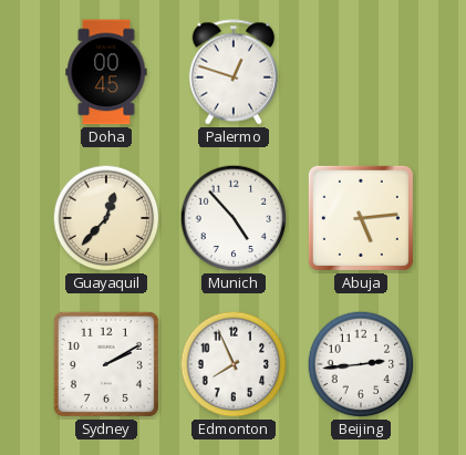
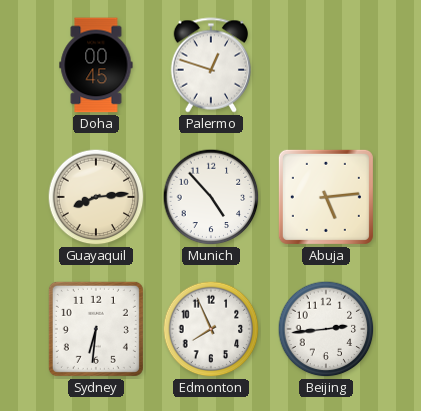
Guayaquil: 12:37 -> 8:14
Sydney: 2:10 -> 6:31
